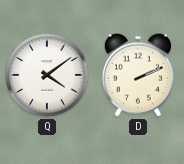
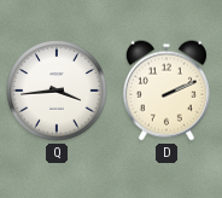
Q: 4:09 -> 3:44
